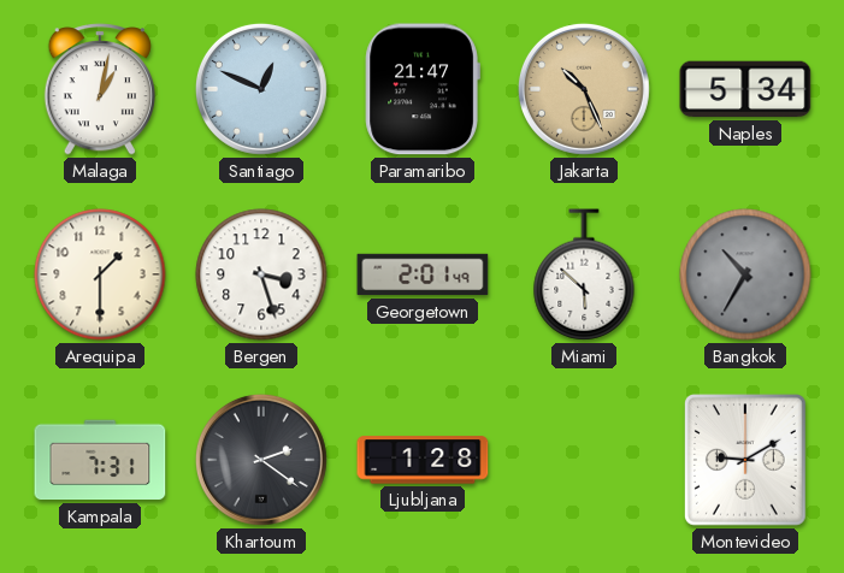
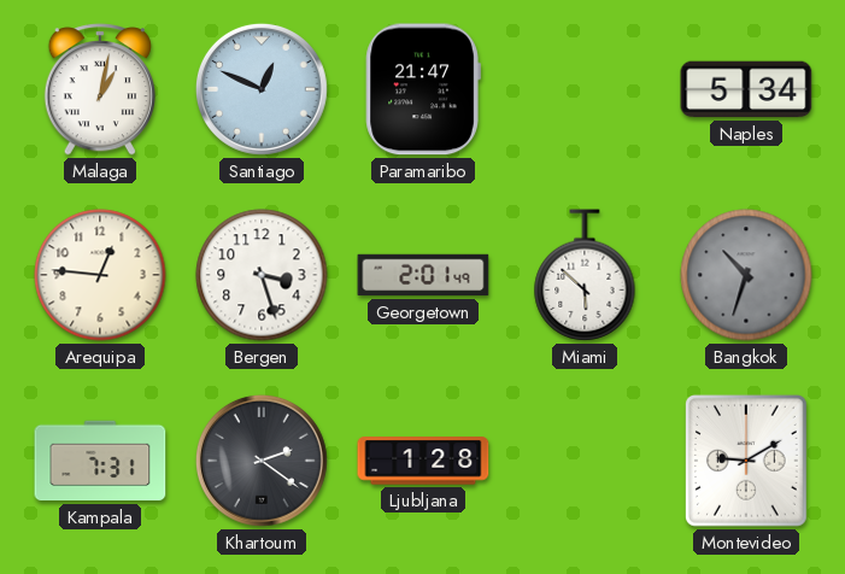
Jakarta: 10:26 -> none
Arequipa: 1:30 -> 12:46
Bangkok: 10:35 -> 10:33
